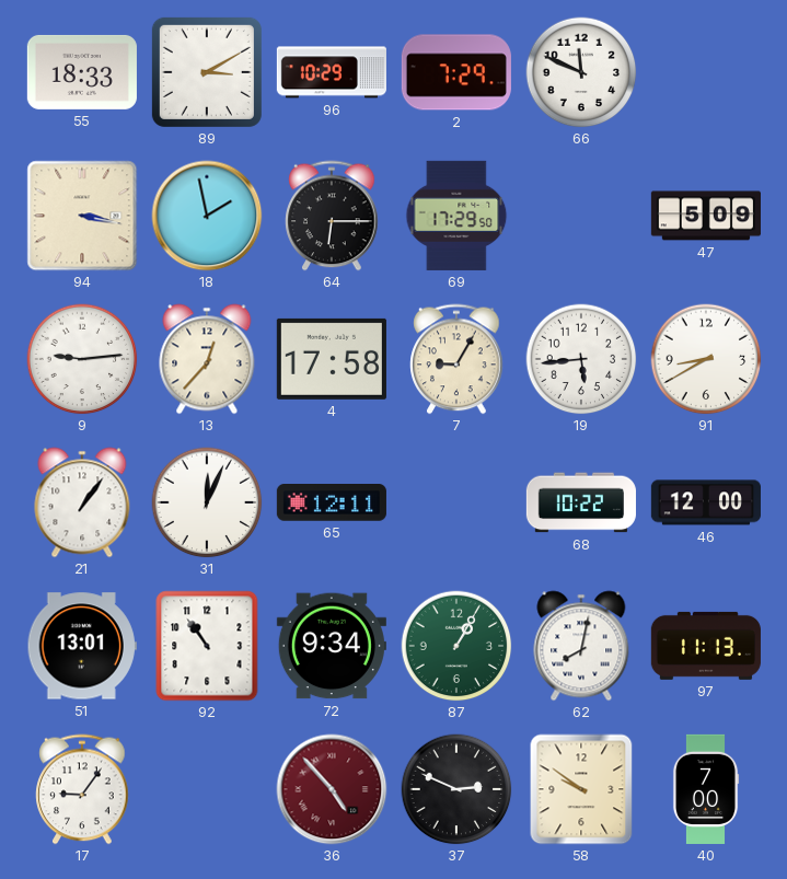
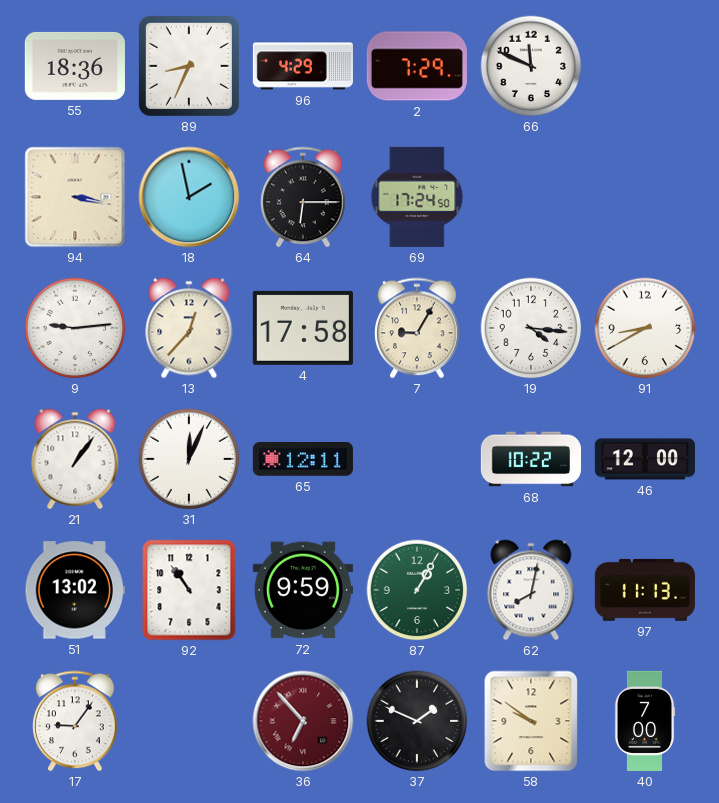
55: 18:33 -> 18:36
89: 3:10 -> 8:34
96: 10:29 -> 4:29
69: 17:29 -> 17:24
47: 5:09 -> none
19: 5:44 -> 4:16
51: 13:01 -> 13:02
72: 9:34 -> 9:59
36: 4:53 -> 6:53
37: 2:49 -> 1:49
